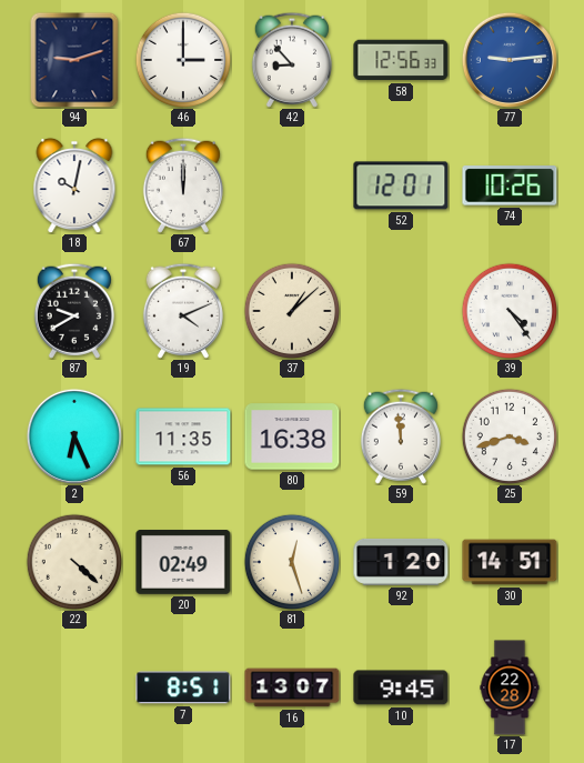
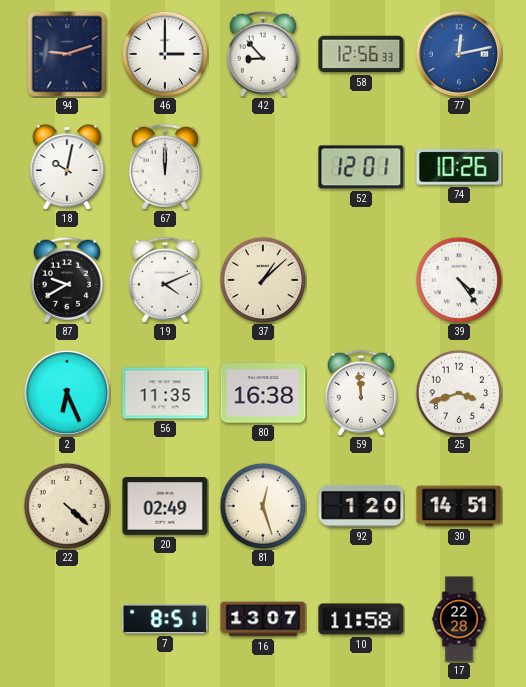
77: 9:14 -> 12:13
10: 9:45 -> 11:58
